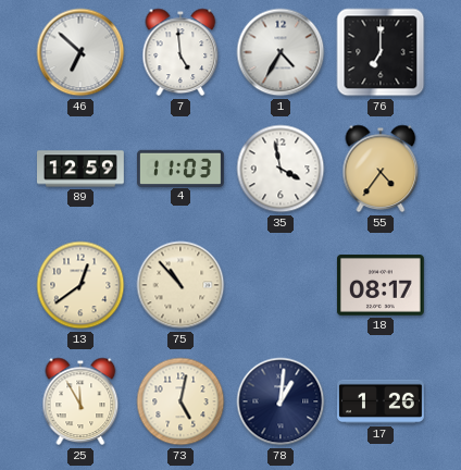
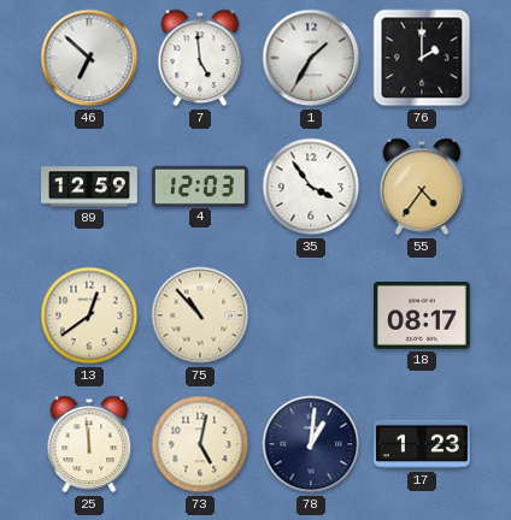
1: 4:35 -> 1:35
76: 7:00 -> 2:00
4: 11:03 -> 12:03
35: 3:58 -> 3:54
25: 11:55 -> 11:59
17: 1:26 -> 1:23
